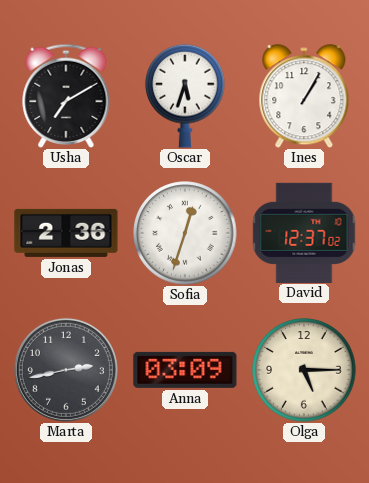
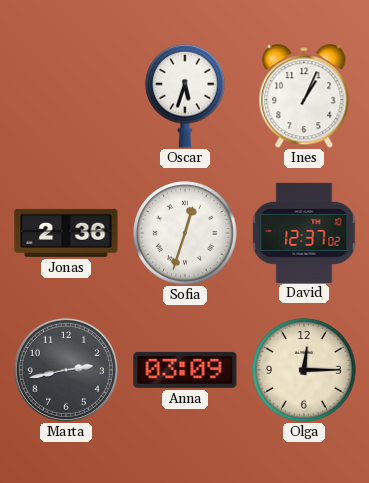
Usha: 7:10 -> none
Ines: 1:05 -> 1:04
Olga: 5:15 -> 12:15
